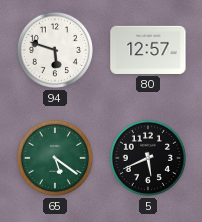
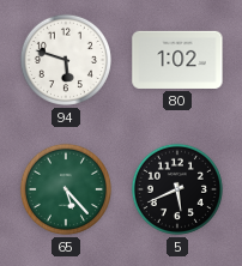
80: 12:57 -> 1:02
65: 5:21 -> 5:23
